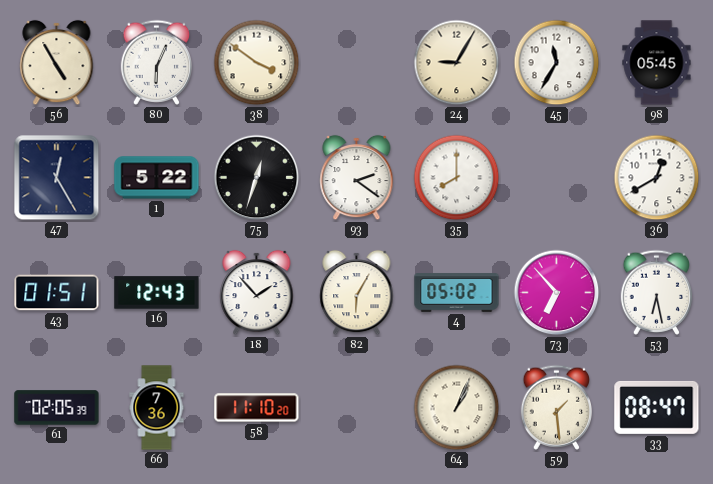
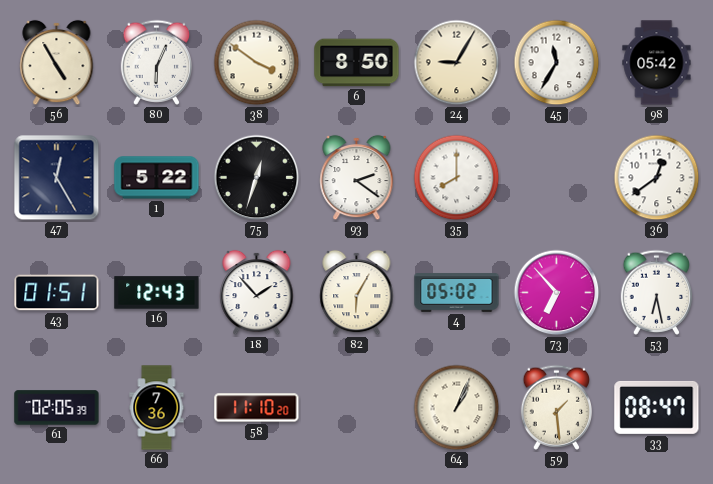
6: none -> 8:50
98: 05:45 -> 05:42
36: 12:40 -> 12:39
